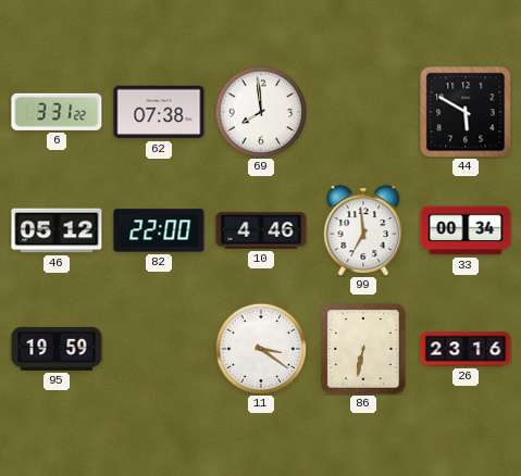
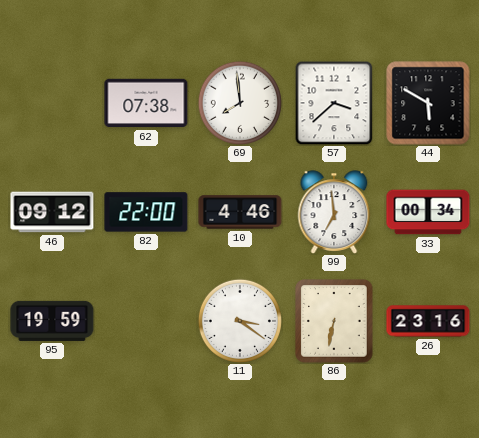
6: 3:31 -> none
57: none -> 3:38
46: 05:12 -> 09:12
